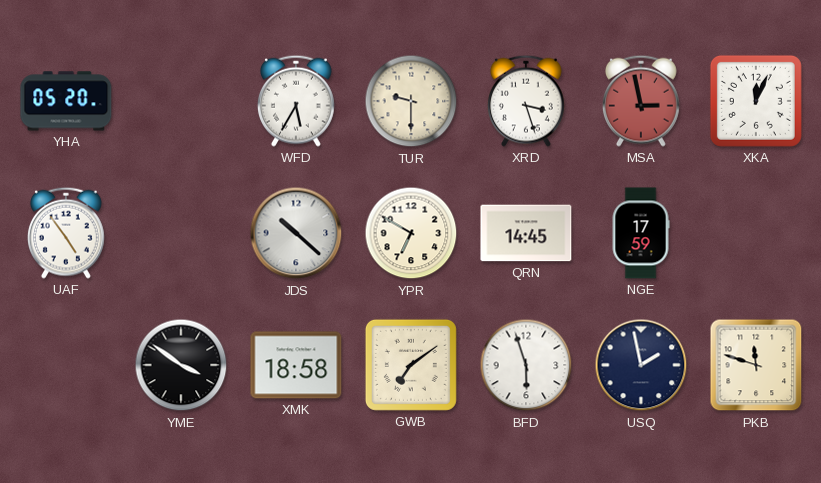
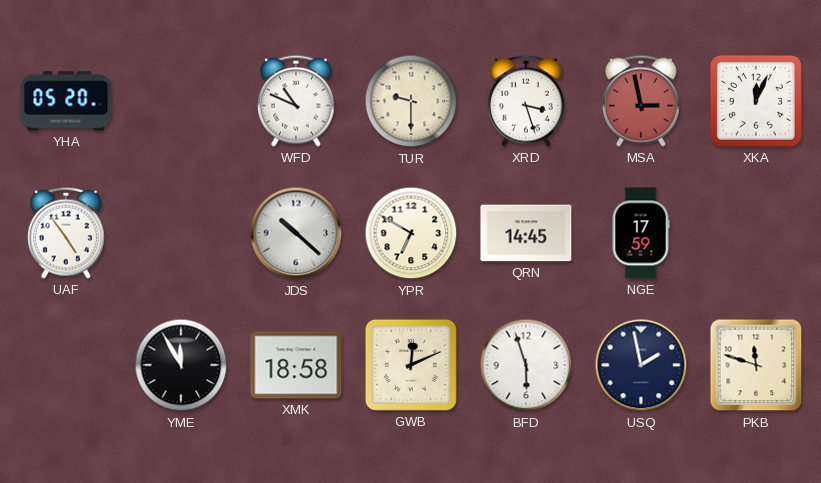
WFD: 5:35 -> 10:49
YME: 3:51 -> 11:55
GWB: 7:09 -> 12:11
